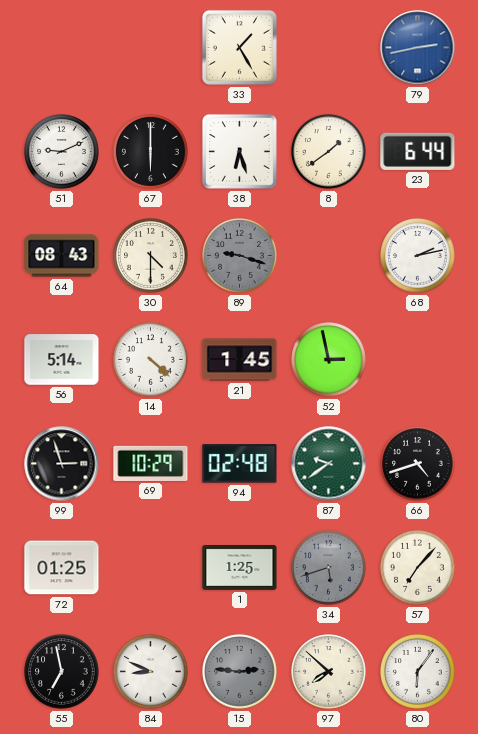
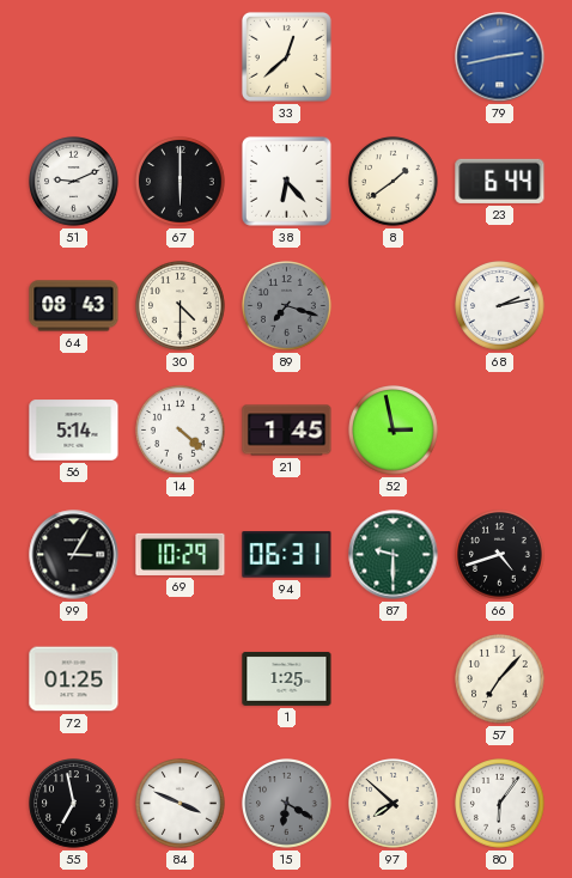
33: 1:25 -> 12:38
38: 6:27 -> 6:23
89: 9:18 -> 7:18
99: 2:57 -> 3:05
94: 02:48 -> 06:31
87: 9:39 -> 9:30
34: 5:42 -> none
84: 8:49 -> 3:49
15: 2:46 -> 6:20
